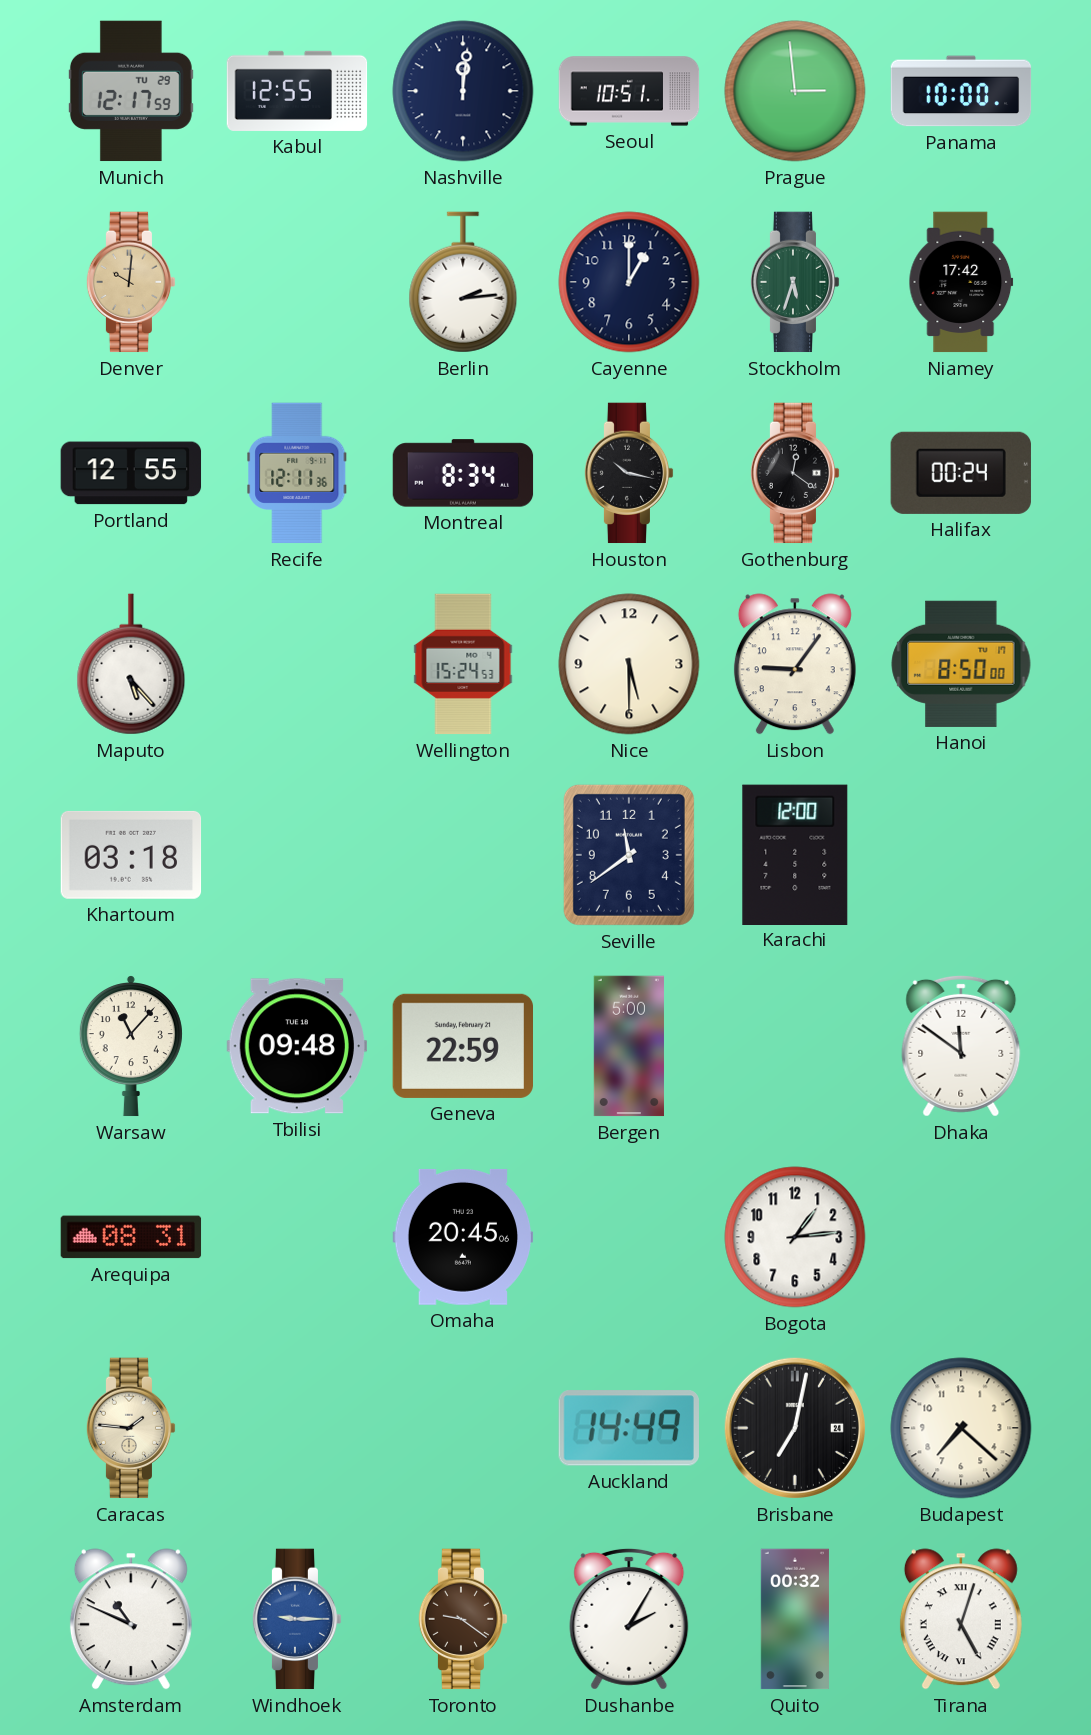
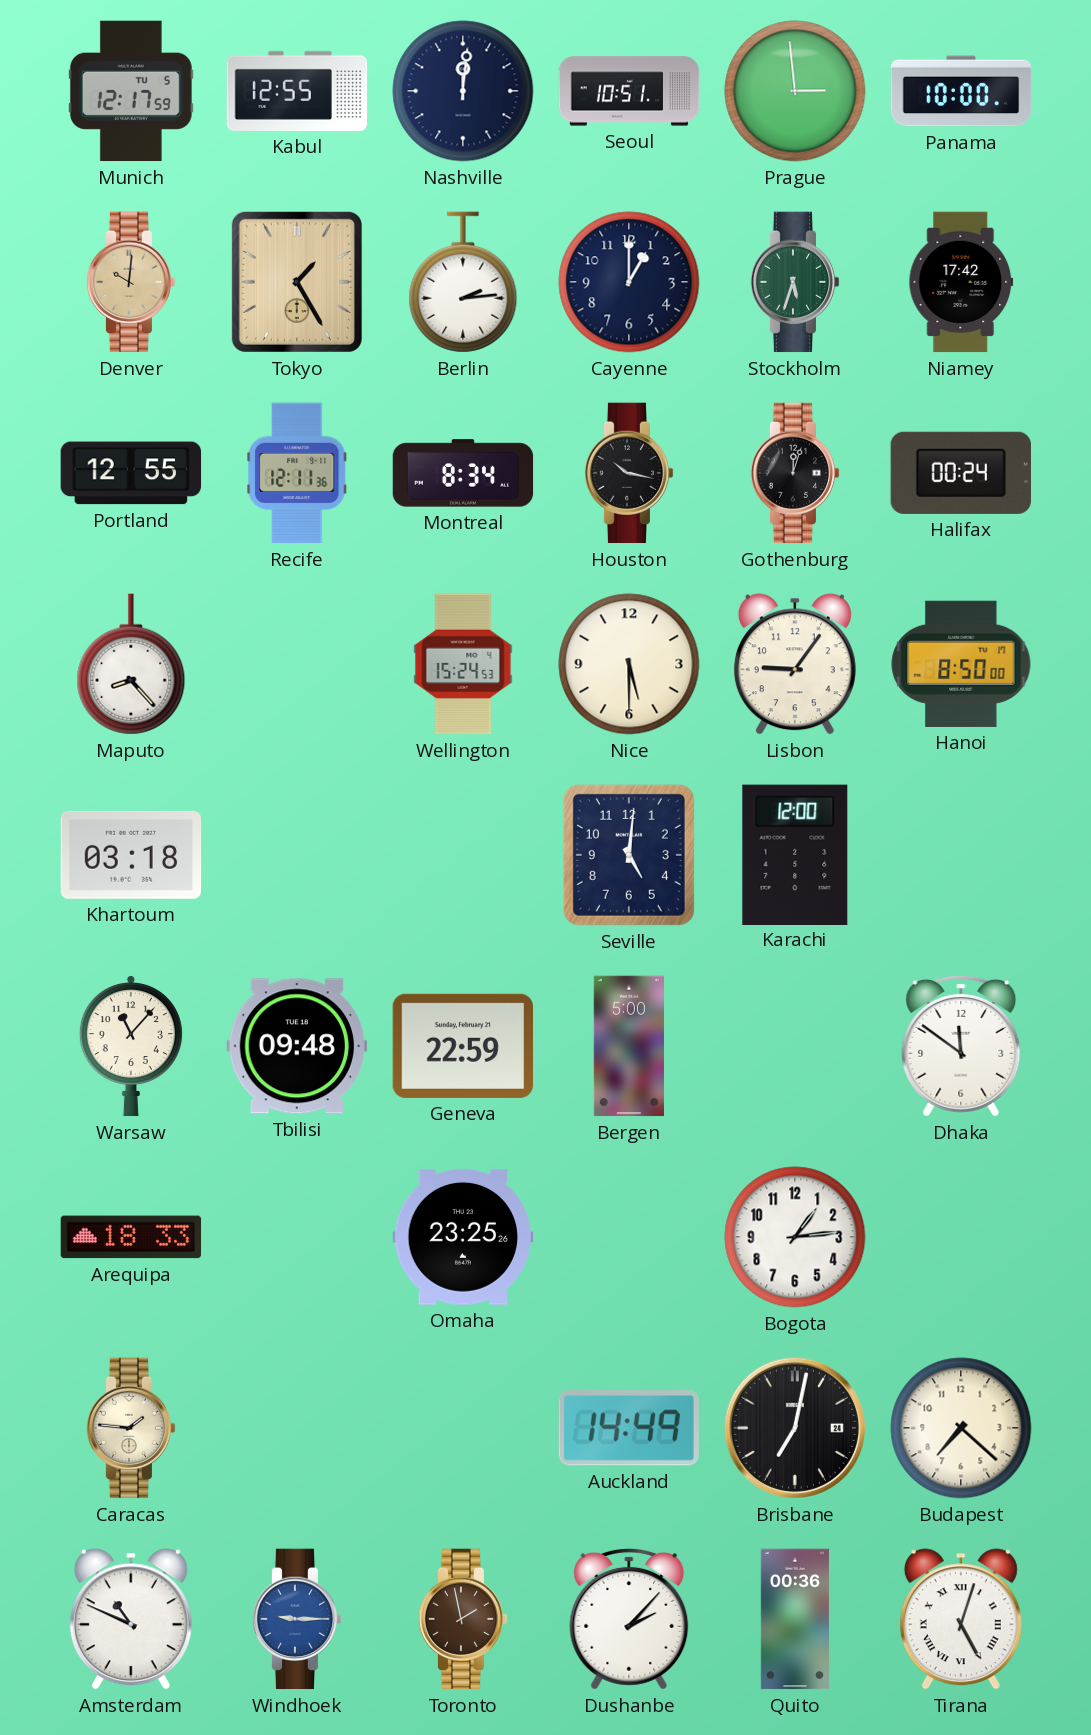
Munich date: TU 29 -> TU 5
Tokyo: none -> 1:25
Gothenburg: 12:21 -> 12:03
Maputo: 5:23 -> 8:23
Seville: 11:39 -> 5:01
Arequipa: 08:31 -> 18:33
Omaha: 20:45 -> 23:25
Toronto: 9:21 -> 1:58
Dushanbe: 2:05 -> 2:07
Quito: 00:32 -> 00:36
